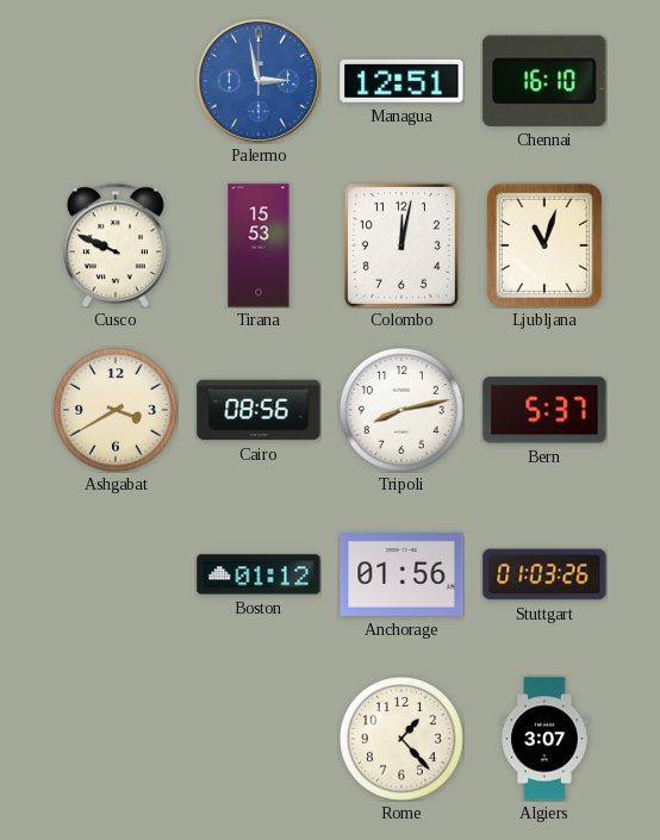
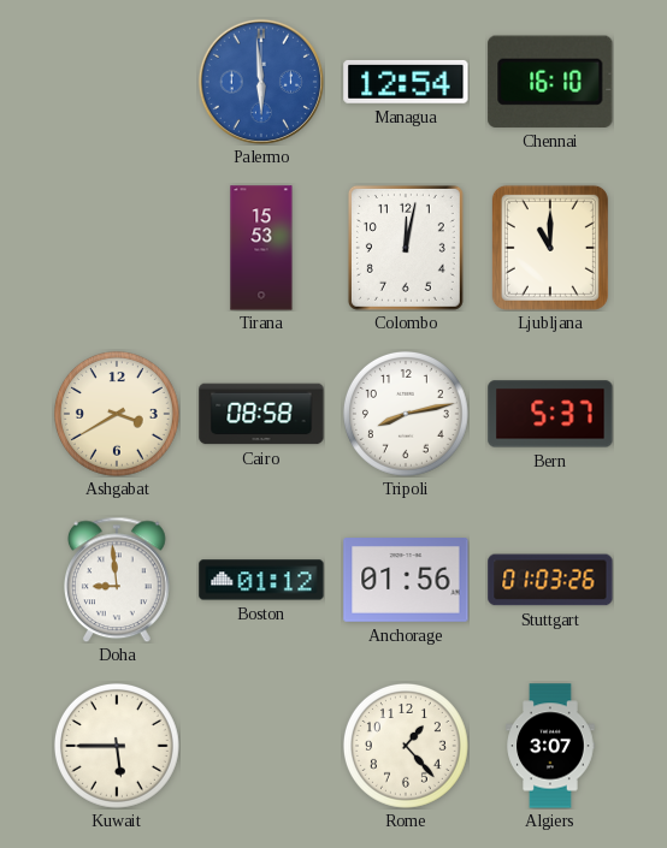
Palermo: 2:58 -> 5:59
Managua: 12:51 -> 12:54
Cusco: 9:49 -> none
Ljubljana: 11:03 -> 11:00
Cairo: 08:56 -> 08:58
Doha: none -> 8:59
Kuwait: none -> 5:45
